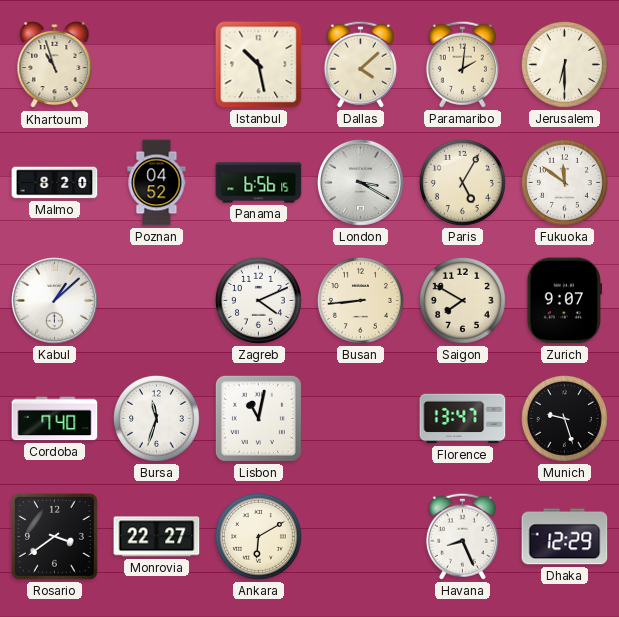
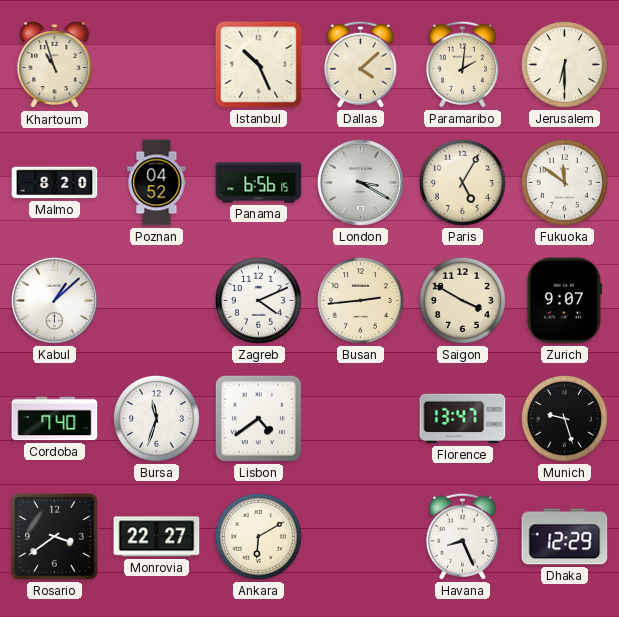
Istanbul: 10:28 -> 10:26
Busan: 8:44 -> 2:44
Saigon: 7:50 -> 3:50
Lisbon: 11:02 -> 4:39
